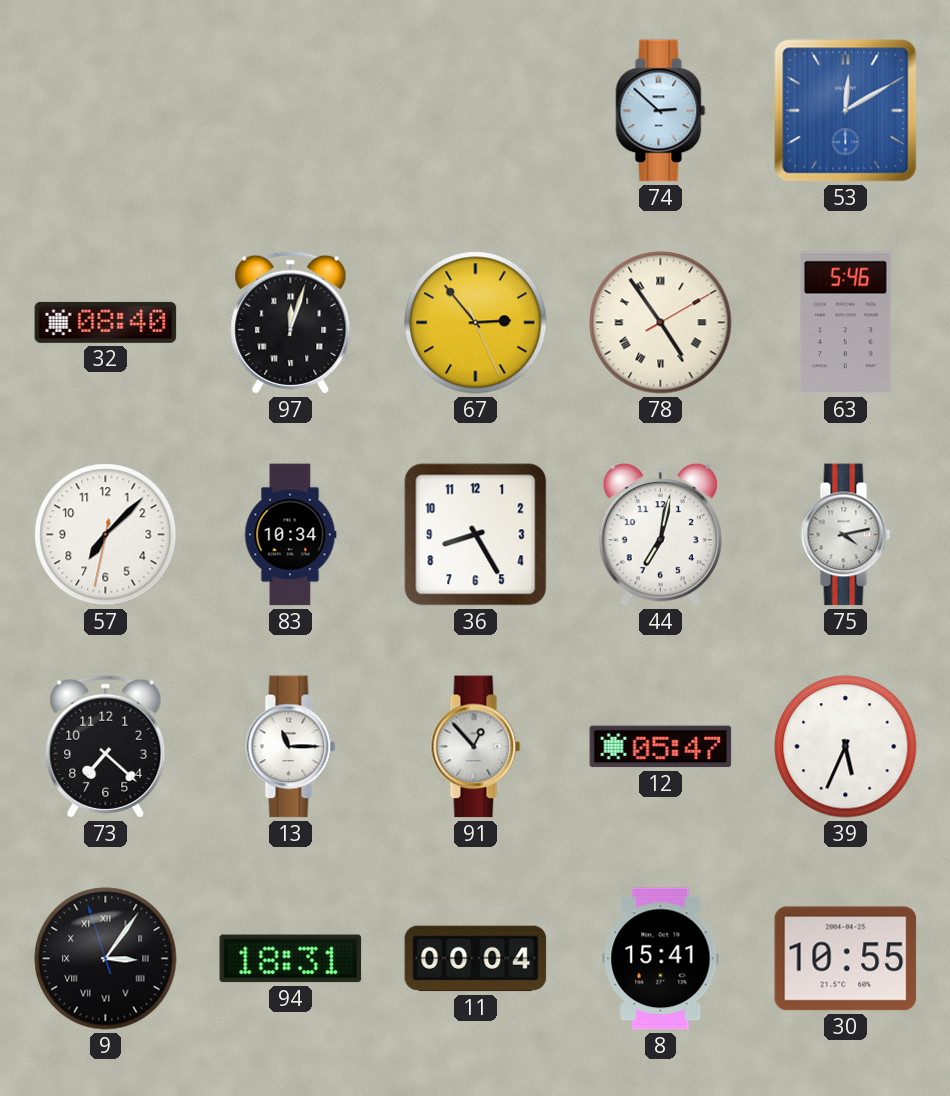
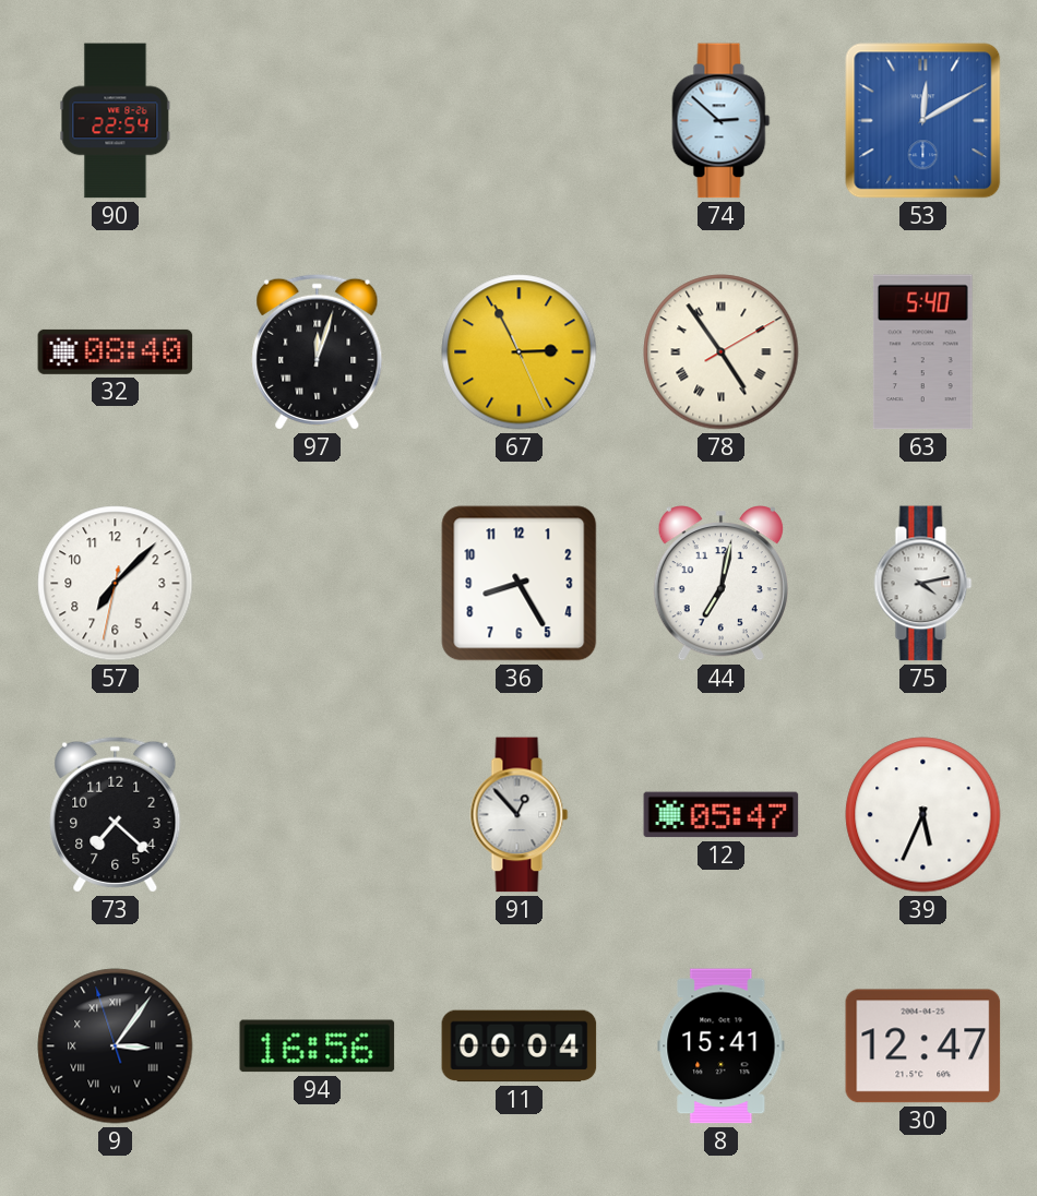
90: none -> 22:54
67: 2:53 -> 2:55
63: 5:46 -> 5:40
83: 10:34 -> none
13: 11:15 -> none
94: 18:31 -> 16:56
30: 10:55 -> 12:47
